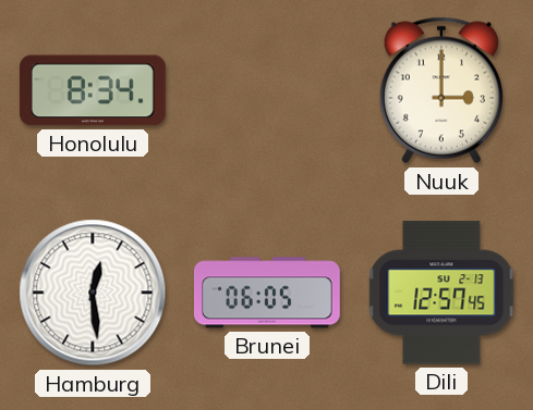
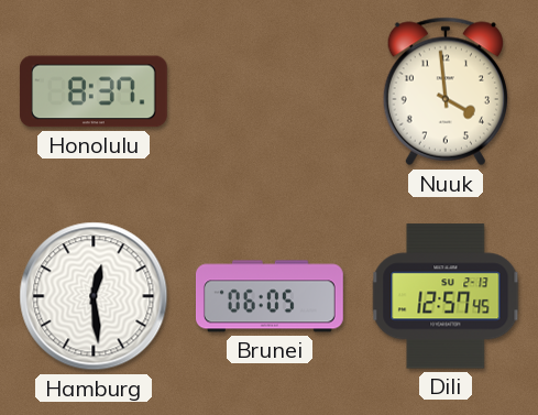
Honolulu: 8:34 -> 8:37
Nuuk: 3:00 -> 3:59
